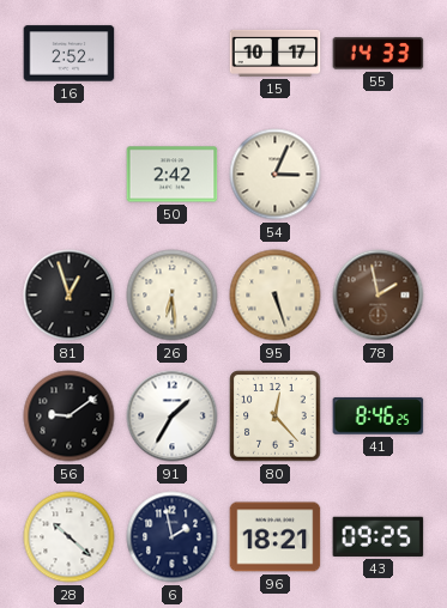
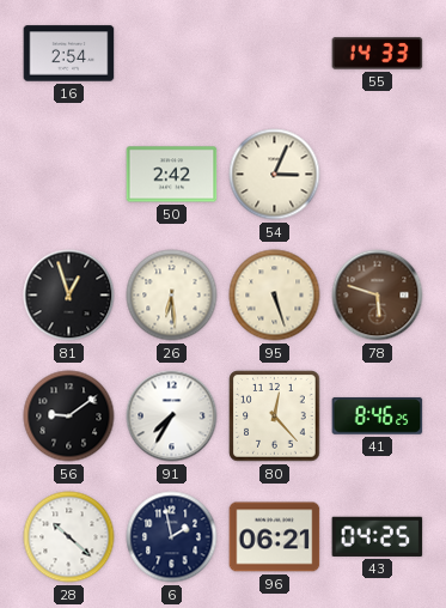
16: 2:52 -> 2:54
15: 10:17 -> none
78: 1:58 -> 5:48
91: 1:35 -> 7:35
96: 18:21 -> 06:21
43: 09:25 -> 04:25
